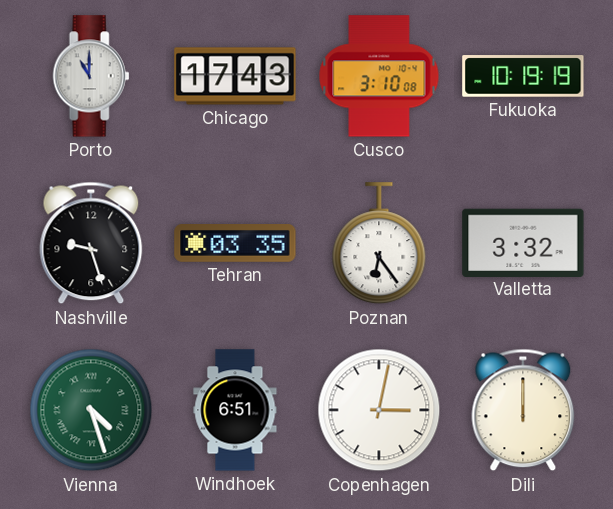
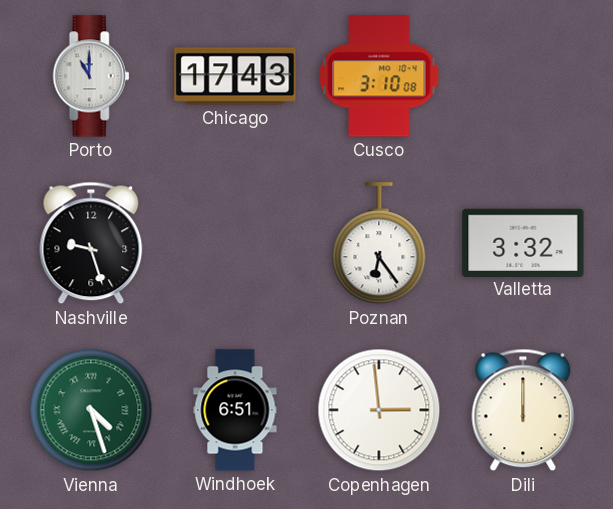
Fukuoka: 10:19 -> none
Tehran: 03:35 -> none
Copenhagen: 3:02 -> 2:59
